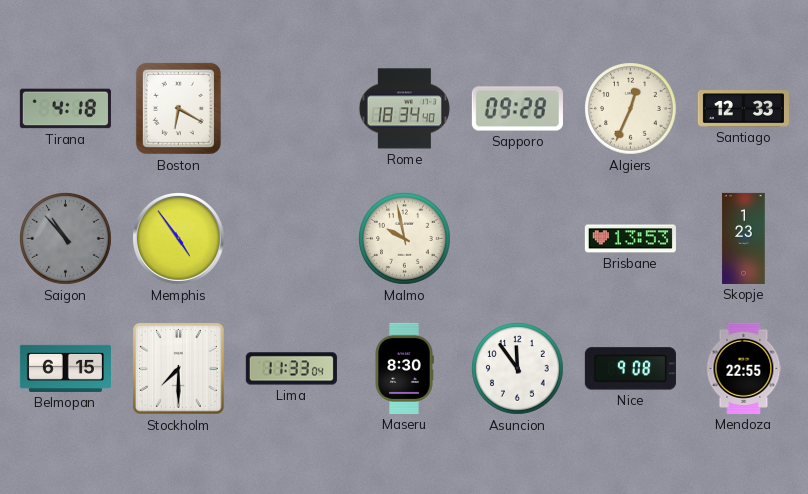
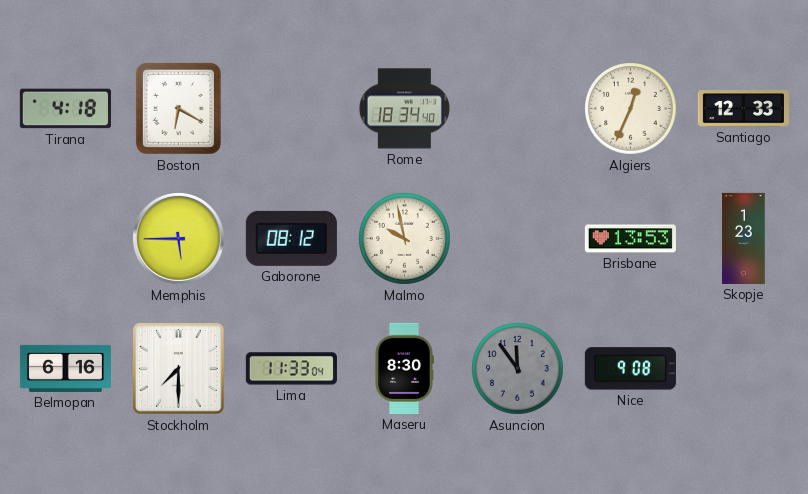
Sapporo: 09:28 -> none
Saigon: 10:53 -> none
Memphis: 4:54 -> 5:45
Gaborone: none -> 08:12
Belmopan: 6:15 -> 6:16
Asuncion dial: white -> grey
Mendoza: 22:55 -> none
